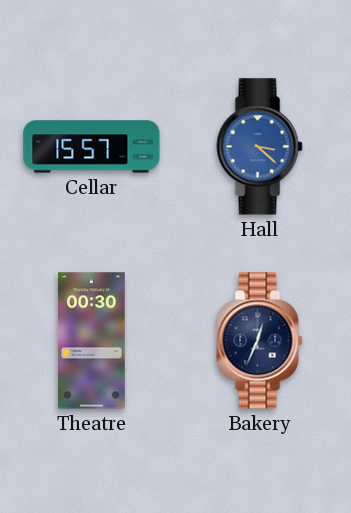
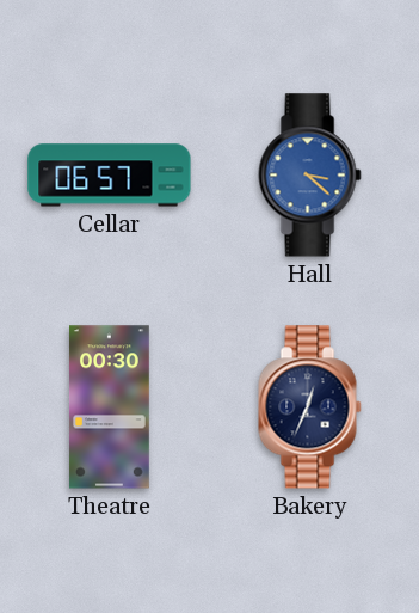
Cellar: 15:57 -> 06:57
